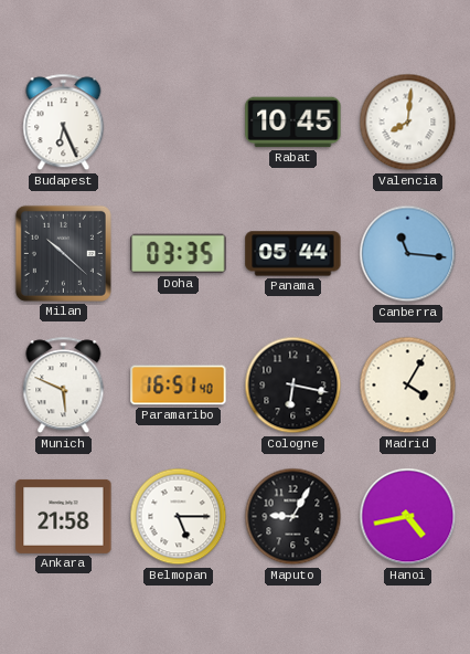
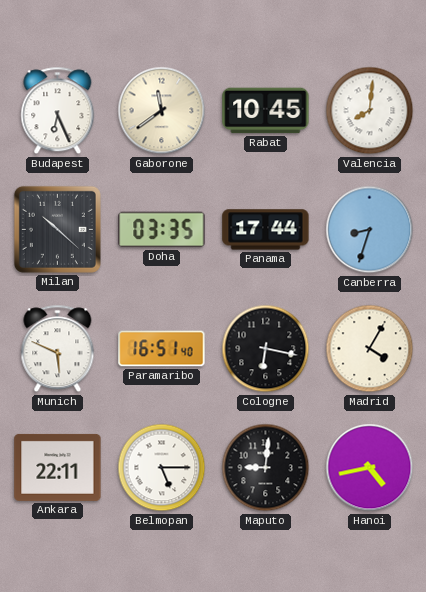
Gaborone: none -> 11:39
Panama: 05:44 -> 17:44
Canberra: 11:16 -> 8:33
Ankara: 21:58 -> 22:11
Maputo: 9:05 -> 9:01
